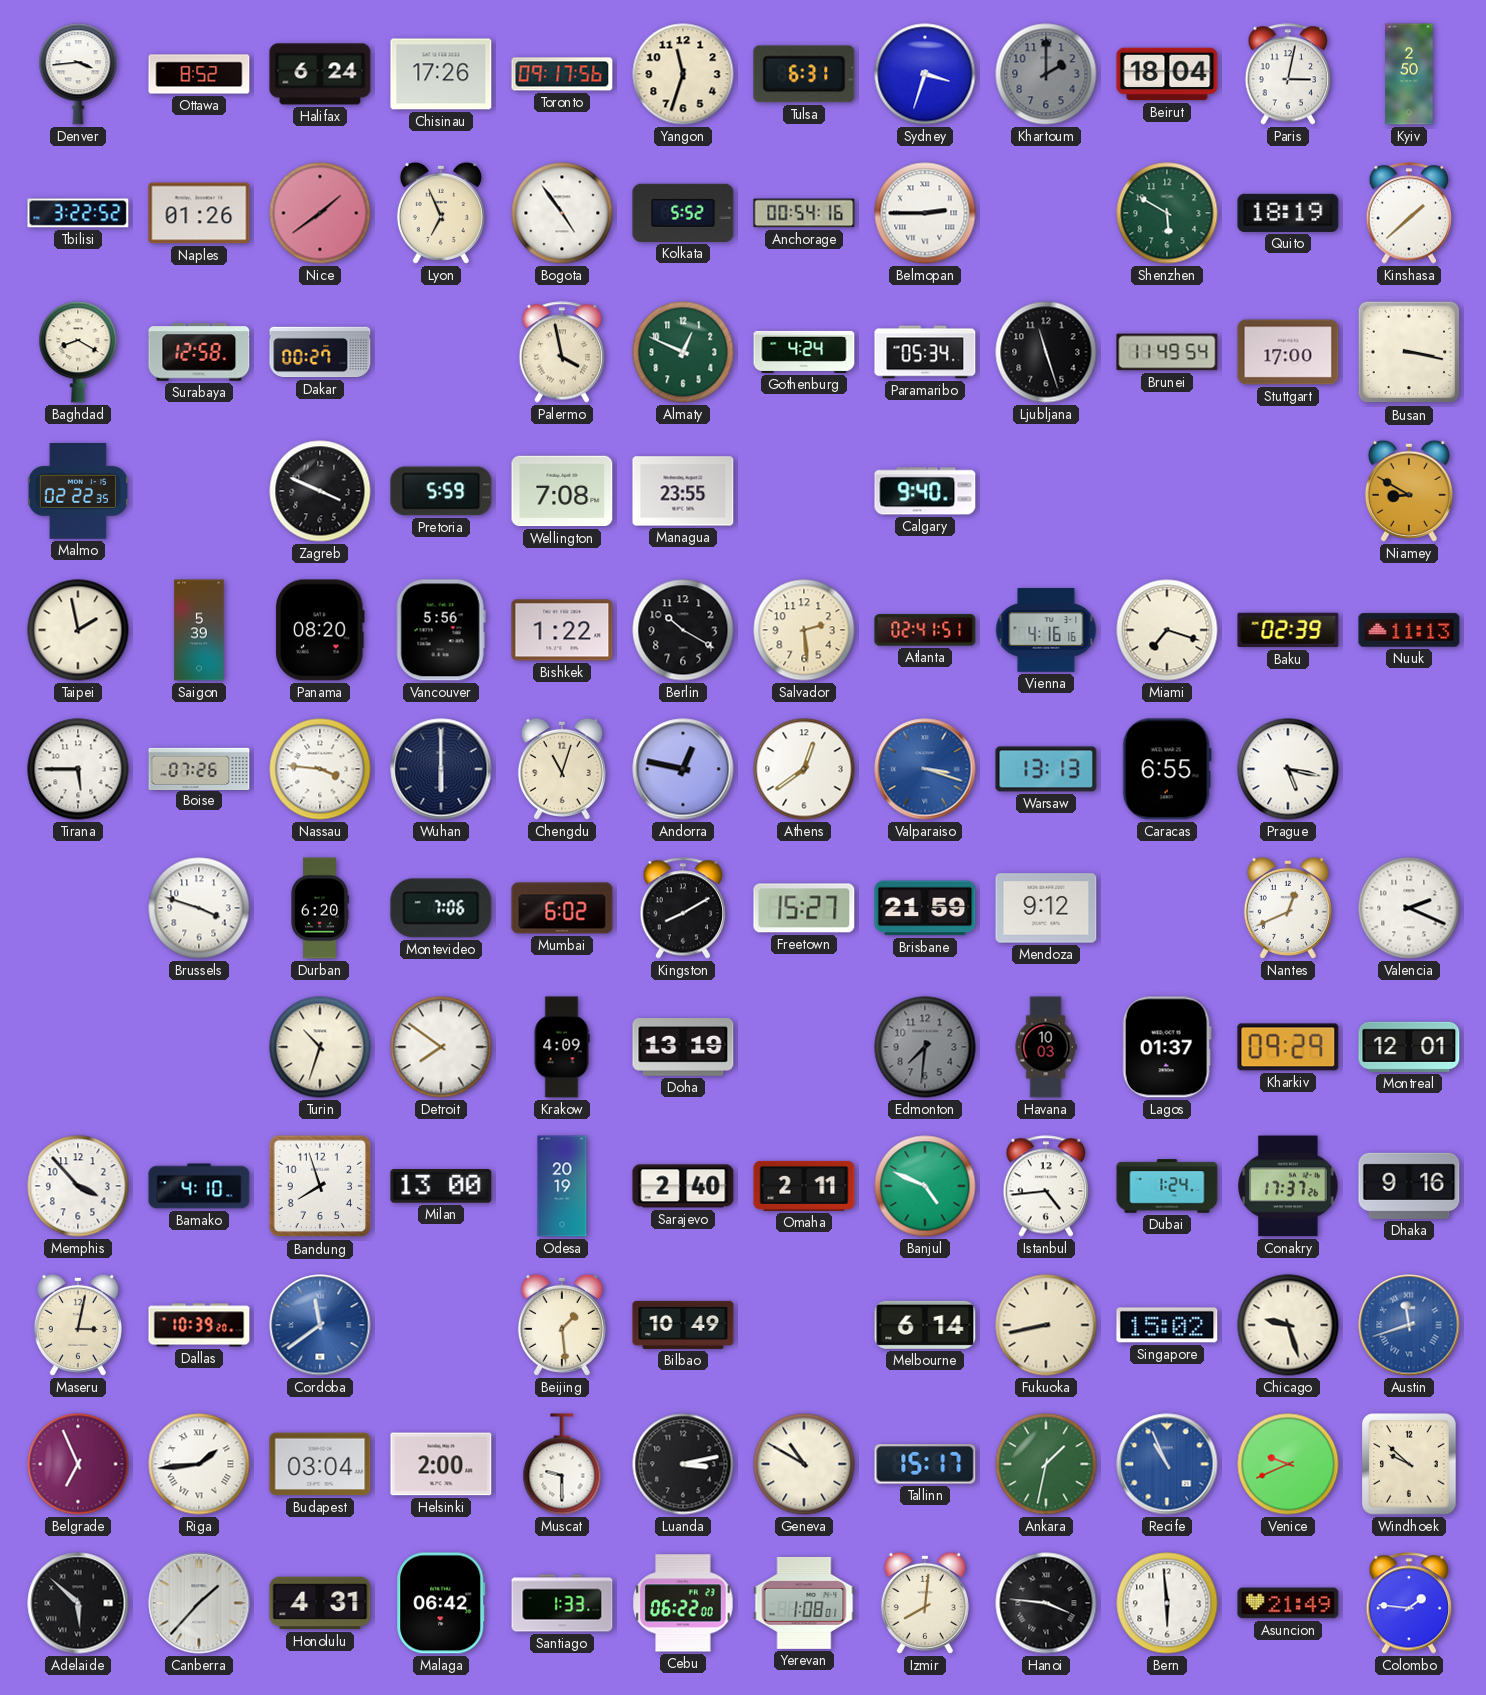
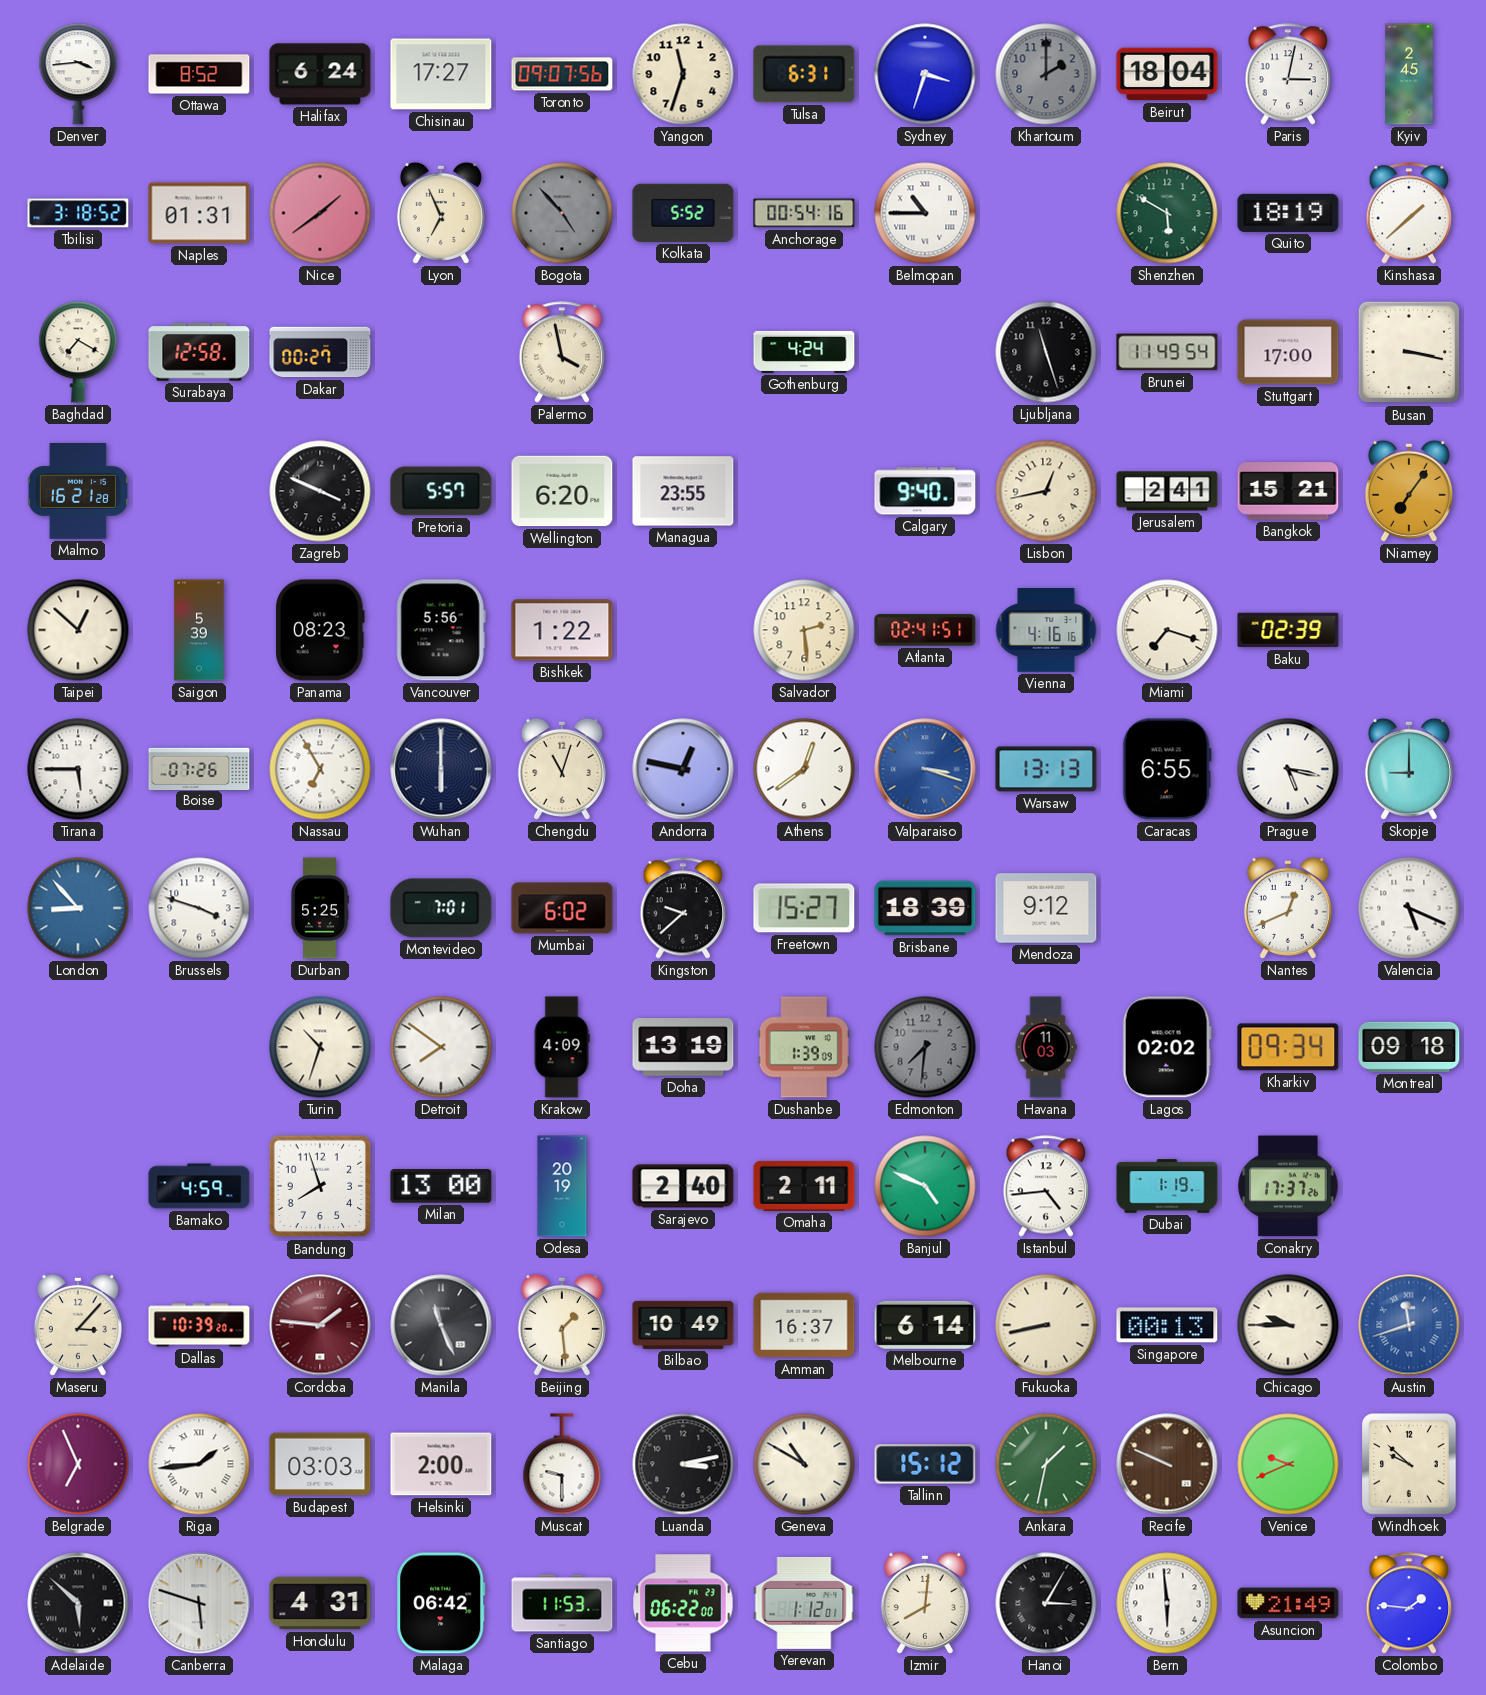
Chisinau: 17:26 -> 17:27
Toronto: 09:17 -> 09:07
Kyiv: 2:50 -> 2:45
Tbilisi: 3:22 -> 3:18
Naples: 01:26 -> 01:31
Bogota: 4:54 -> 4:53
Bogota dial: white -> grey
Belmopan: 2:45 -> 10:45
Baghdad: 8:20 -> 7:20
Almaty: 12:49 -> none
Paramaribo: 05:34 -> none
Malmo: 02:22 -> 16:21
Pretoria: 5:59 -> 5:57
Wellington: 7:08 -> 6:20
Lisbon: none -> 12:43
Jerusalem: none -> 2:41
Bangkok: none -> 15:21
Niamey: 8:50 -> 7:06
Taipei: 1:58 -> 12:52
Panama: 08:20 -> 08:23
Berlin: 10:20 -> none
Nuuk: 11:13 -> none
Nassau: 3:46 -> 6:55
Skopje: none -> 9:00
London: none -> 8:53
Durban: 6:20 -> 5:25
Montevideo: 7:06 -> 7:01
Kingston: 8:10 -> 9:38
Brisbane: 21:59 -> 18:39
Valencia: 2:19 -> 5:19
Dushanbe: none -> 1:39
Havana: 10:03 -> 11:03
Lagos: 01:37 -> 02:02
Kharkiv: 09:29 -> 09:34
Montreal: 12:01 -> 09:18
Memphis: 3:53 -> none
Bamako: 4:10 -> 4:59
Dubai: 1:24 -> 1:19
Dhaka: 9:16 -> none
Maseru: 3:02 -> 3:07
Cordoba: 11:39 -> 1:46
Cordoba dial: blue -> burgundy
Manila: none -> 11:26
Amman: none -> 16:37
Singapore: 15:02 -> 00:13
Chicago: 9:27 -> 9:45
Budapest: 03:04 -> 03:03
Tallinn: 15:17 -> 15:12
Recife: 10:56 -> 9:49
Recife dial: blue -> brown
Canberra: 1:37 -> 5:48
Santiago: 1:33 -> 11:53
Yerevan: 1:08 -> 1:12
Hanoi: 3:46 -> 3:05
